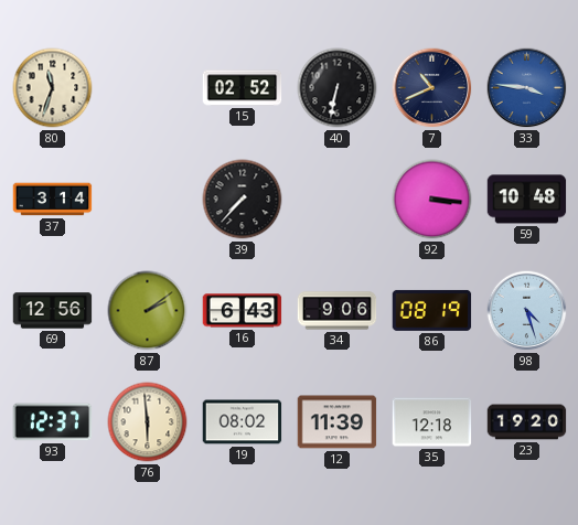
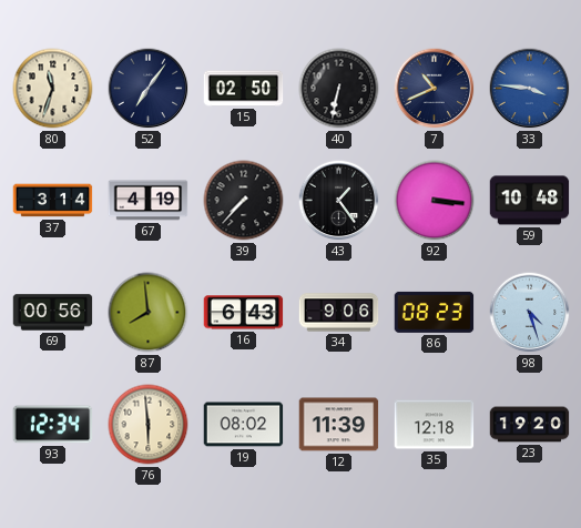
52: none -> 7:06
15: 02:52 -> 02:50
67: none -> 4:19
43: none -> 1:24
69: 12:56 -> 00:56
87: 2:09 -> 7:59
86: 08:19 -> 08:23
93: 12:37 -> 12:34
